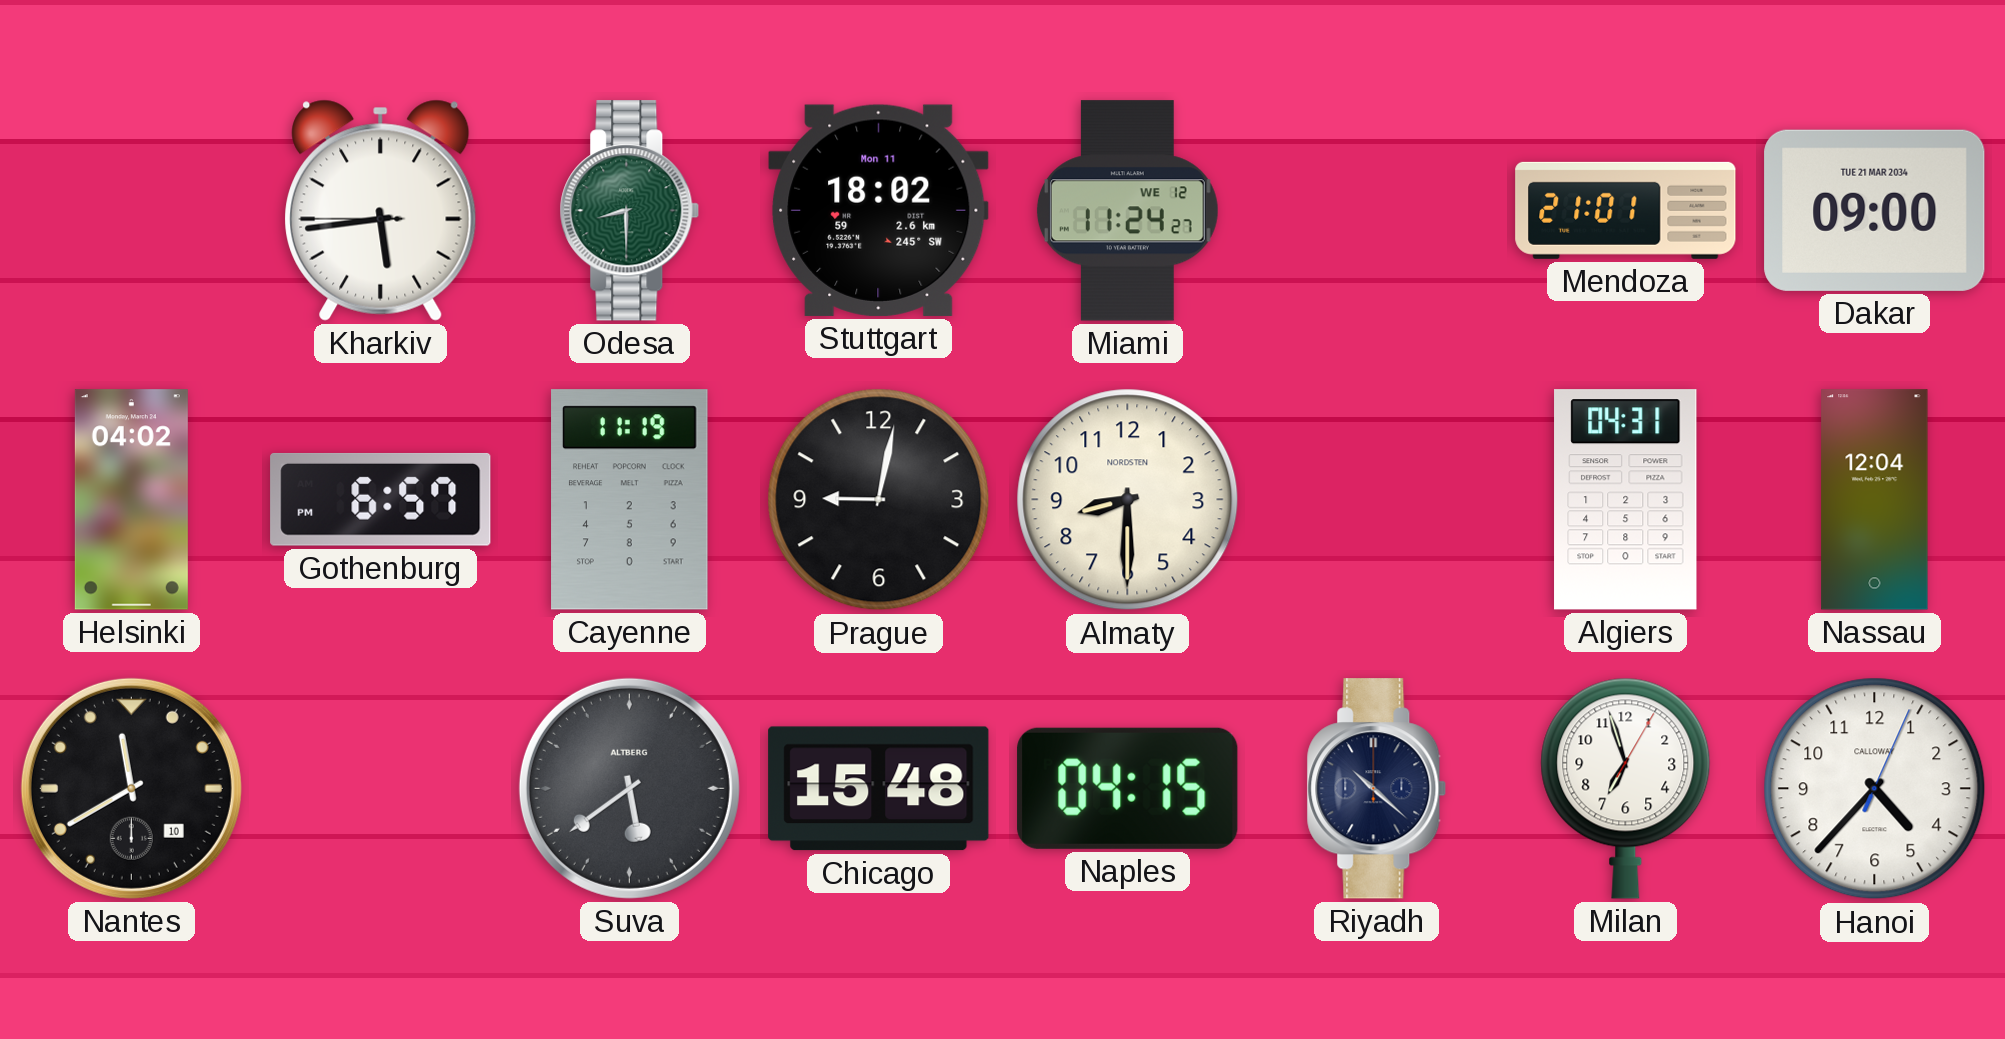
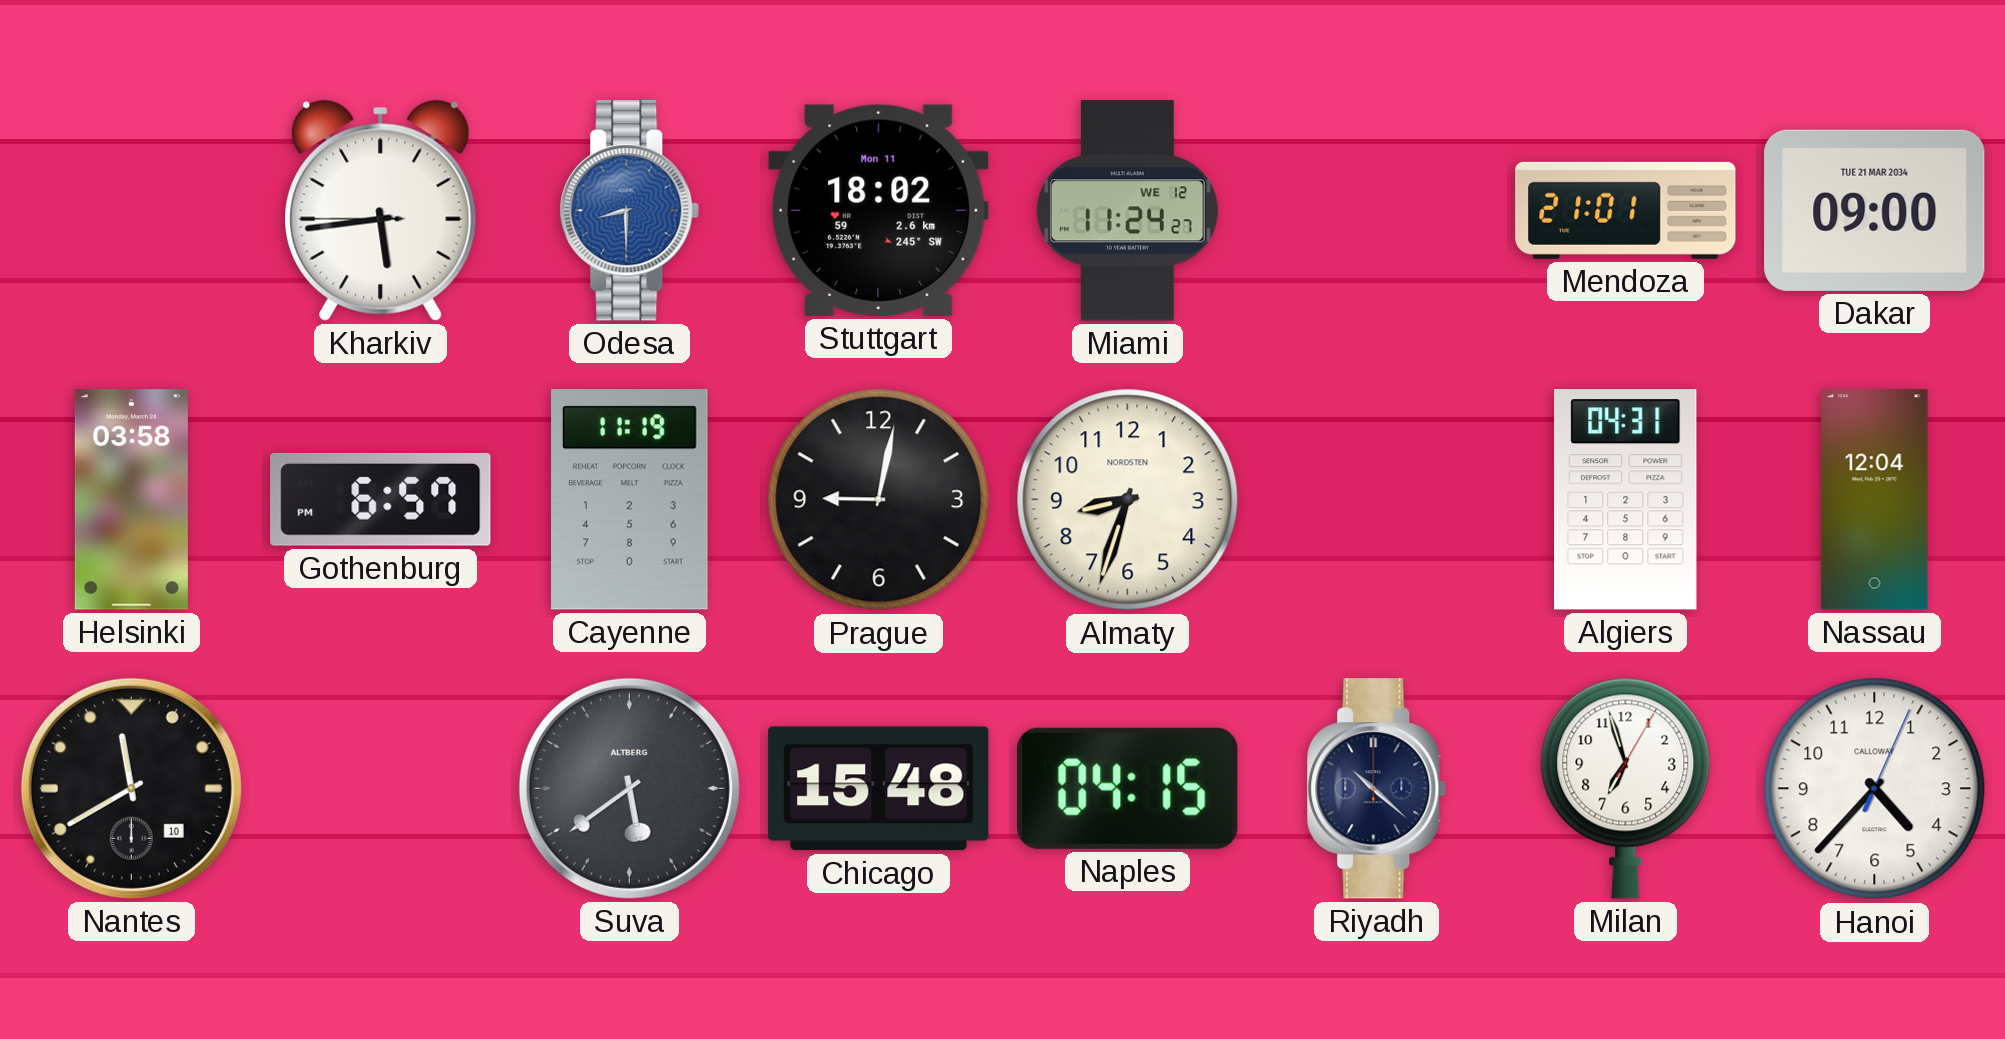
Odesa dial: green -> blue
Helsinki: 04:02 -> 03:58
Almaty: 8:30 -> 8:33
